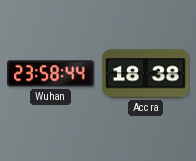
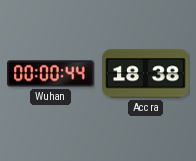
Wuhan: 23:58 -> 00:00
